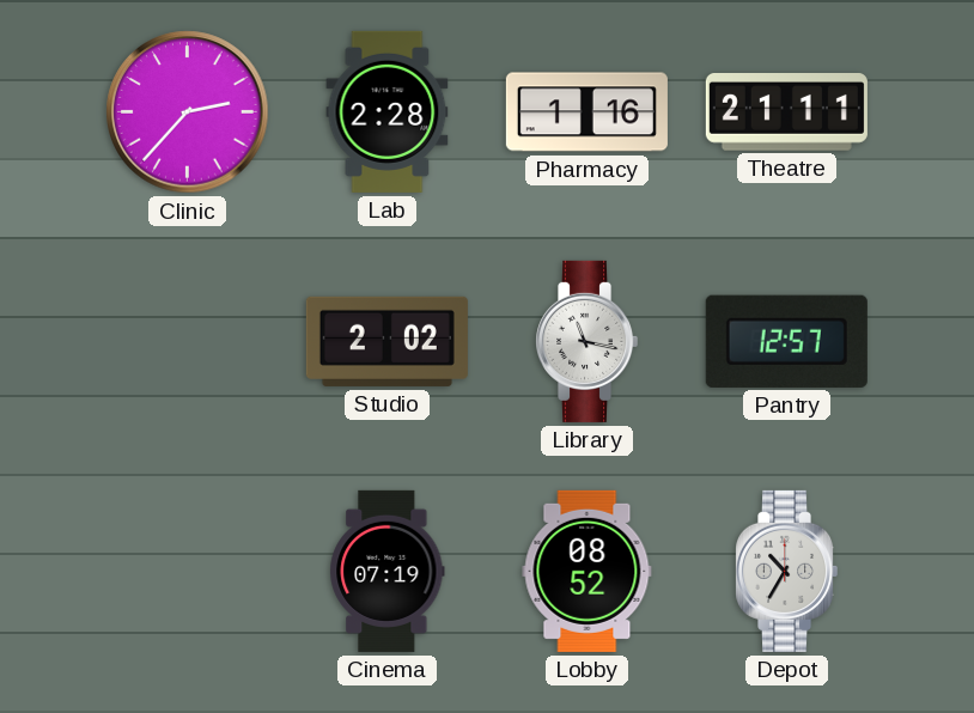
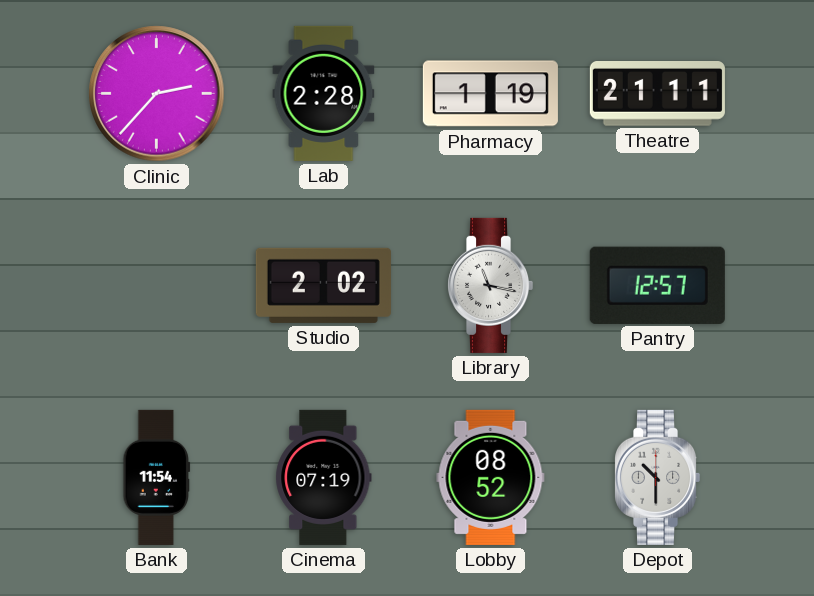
Pharmacy: 1:16 -> 1:19
Bank: none -> 11:54
Depot: 10:35 -> 10:30
